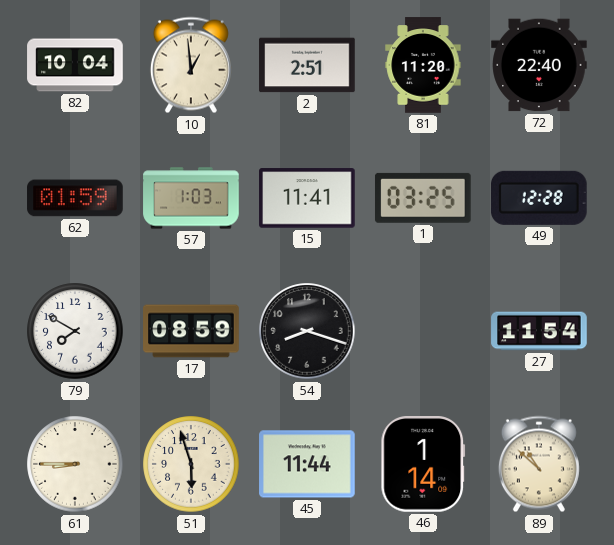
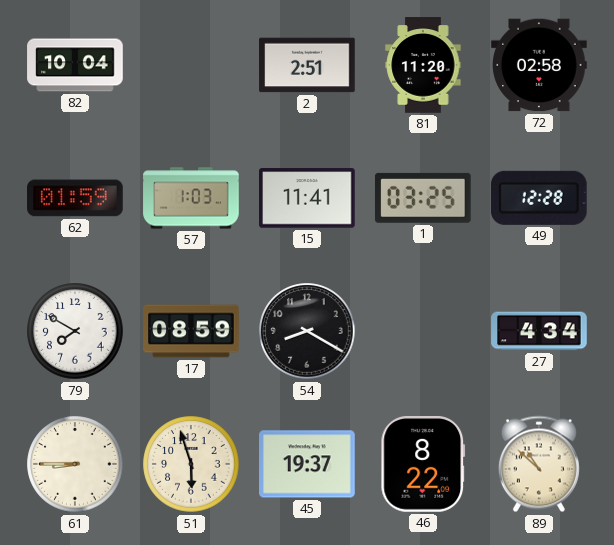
10: 12:59 -> none
72: 22:40 -> 02:58
54: 8:18 -> 8:20
27: 11:54 -> 4:34
45: 11:44 -> 19:37
46: 1:14 -> 8:22
